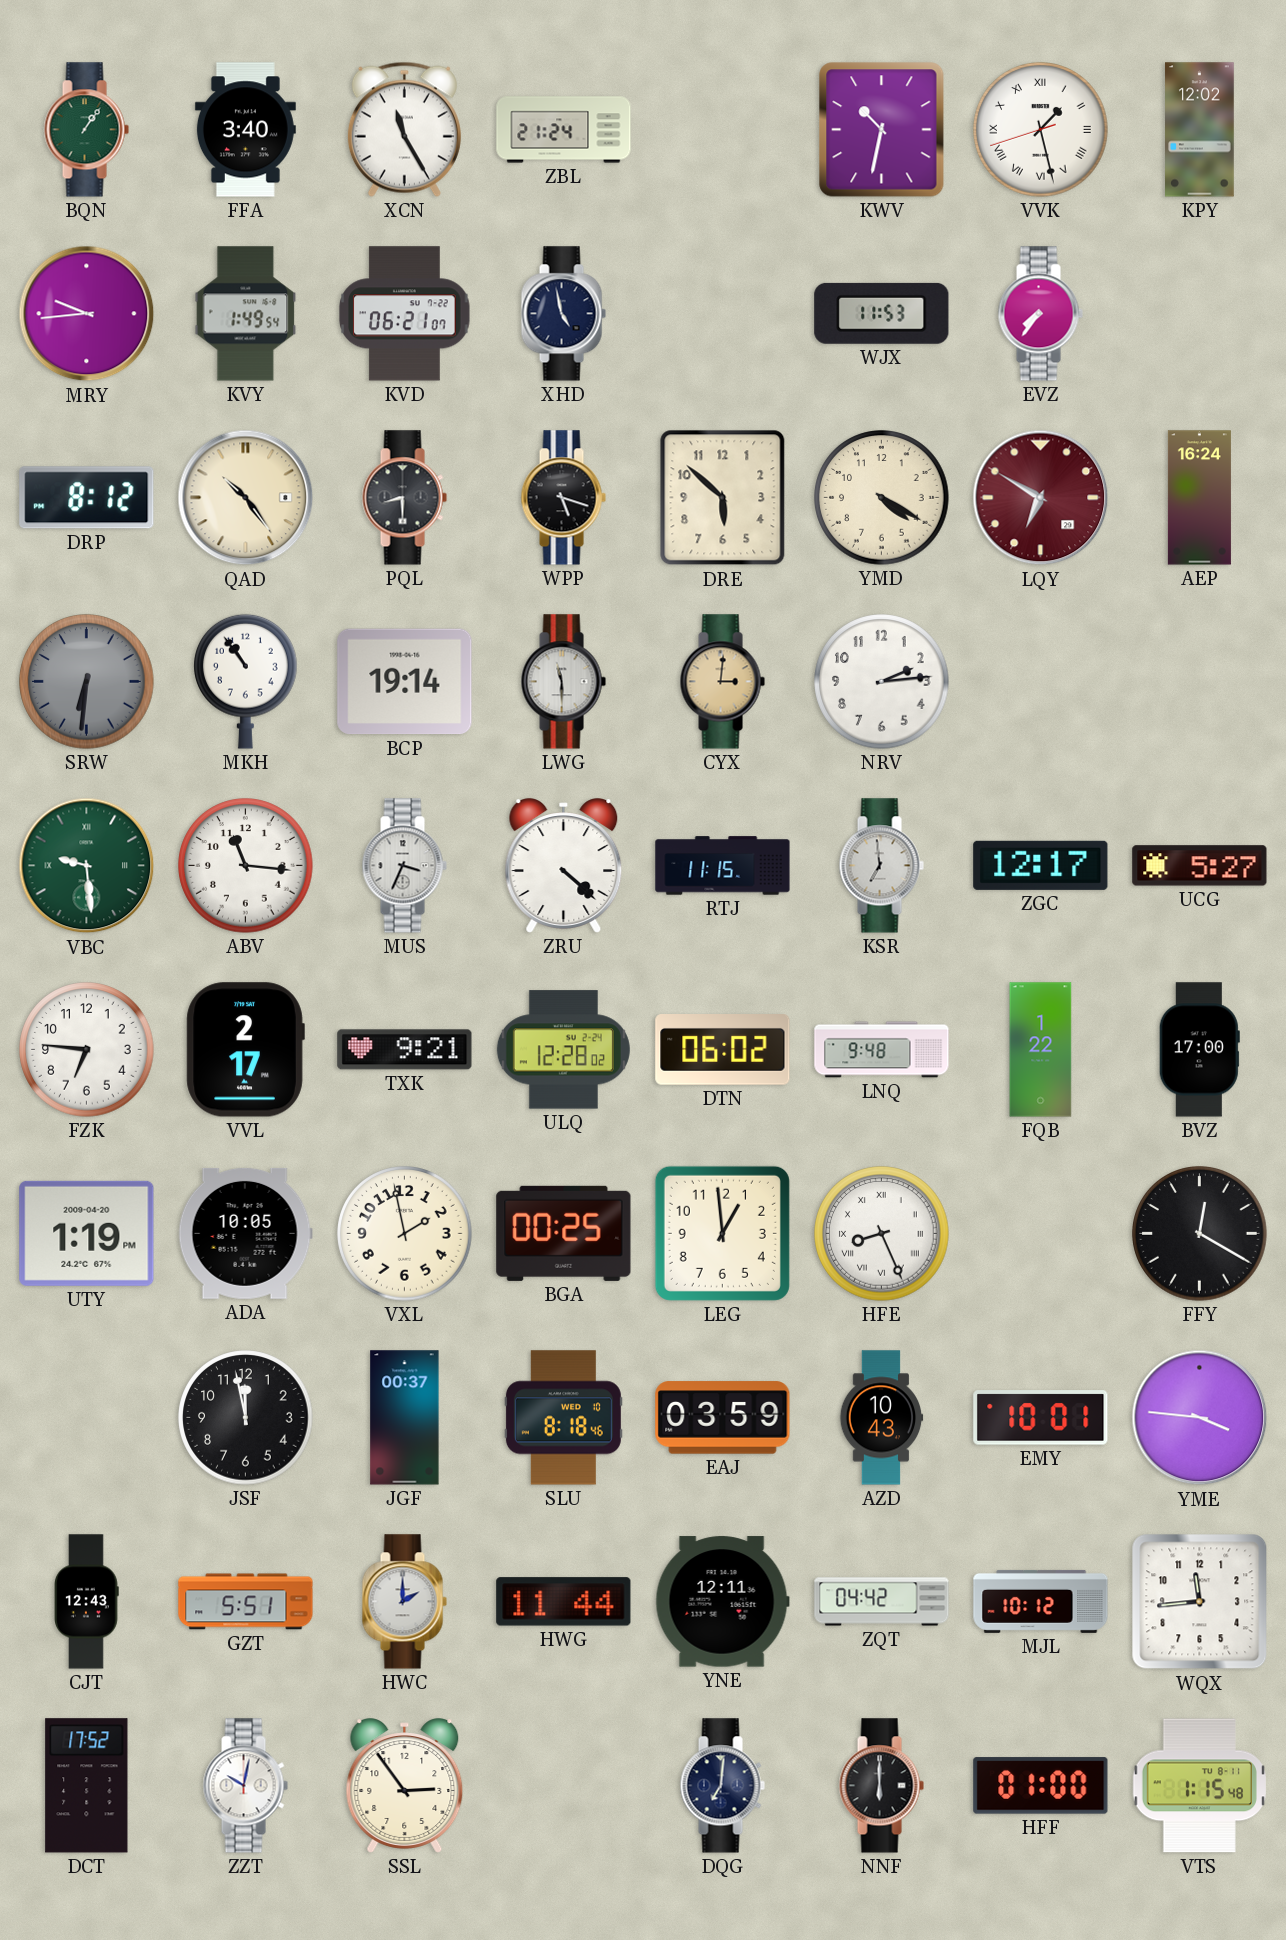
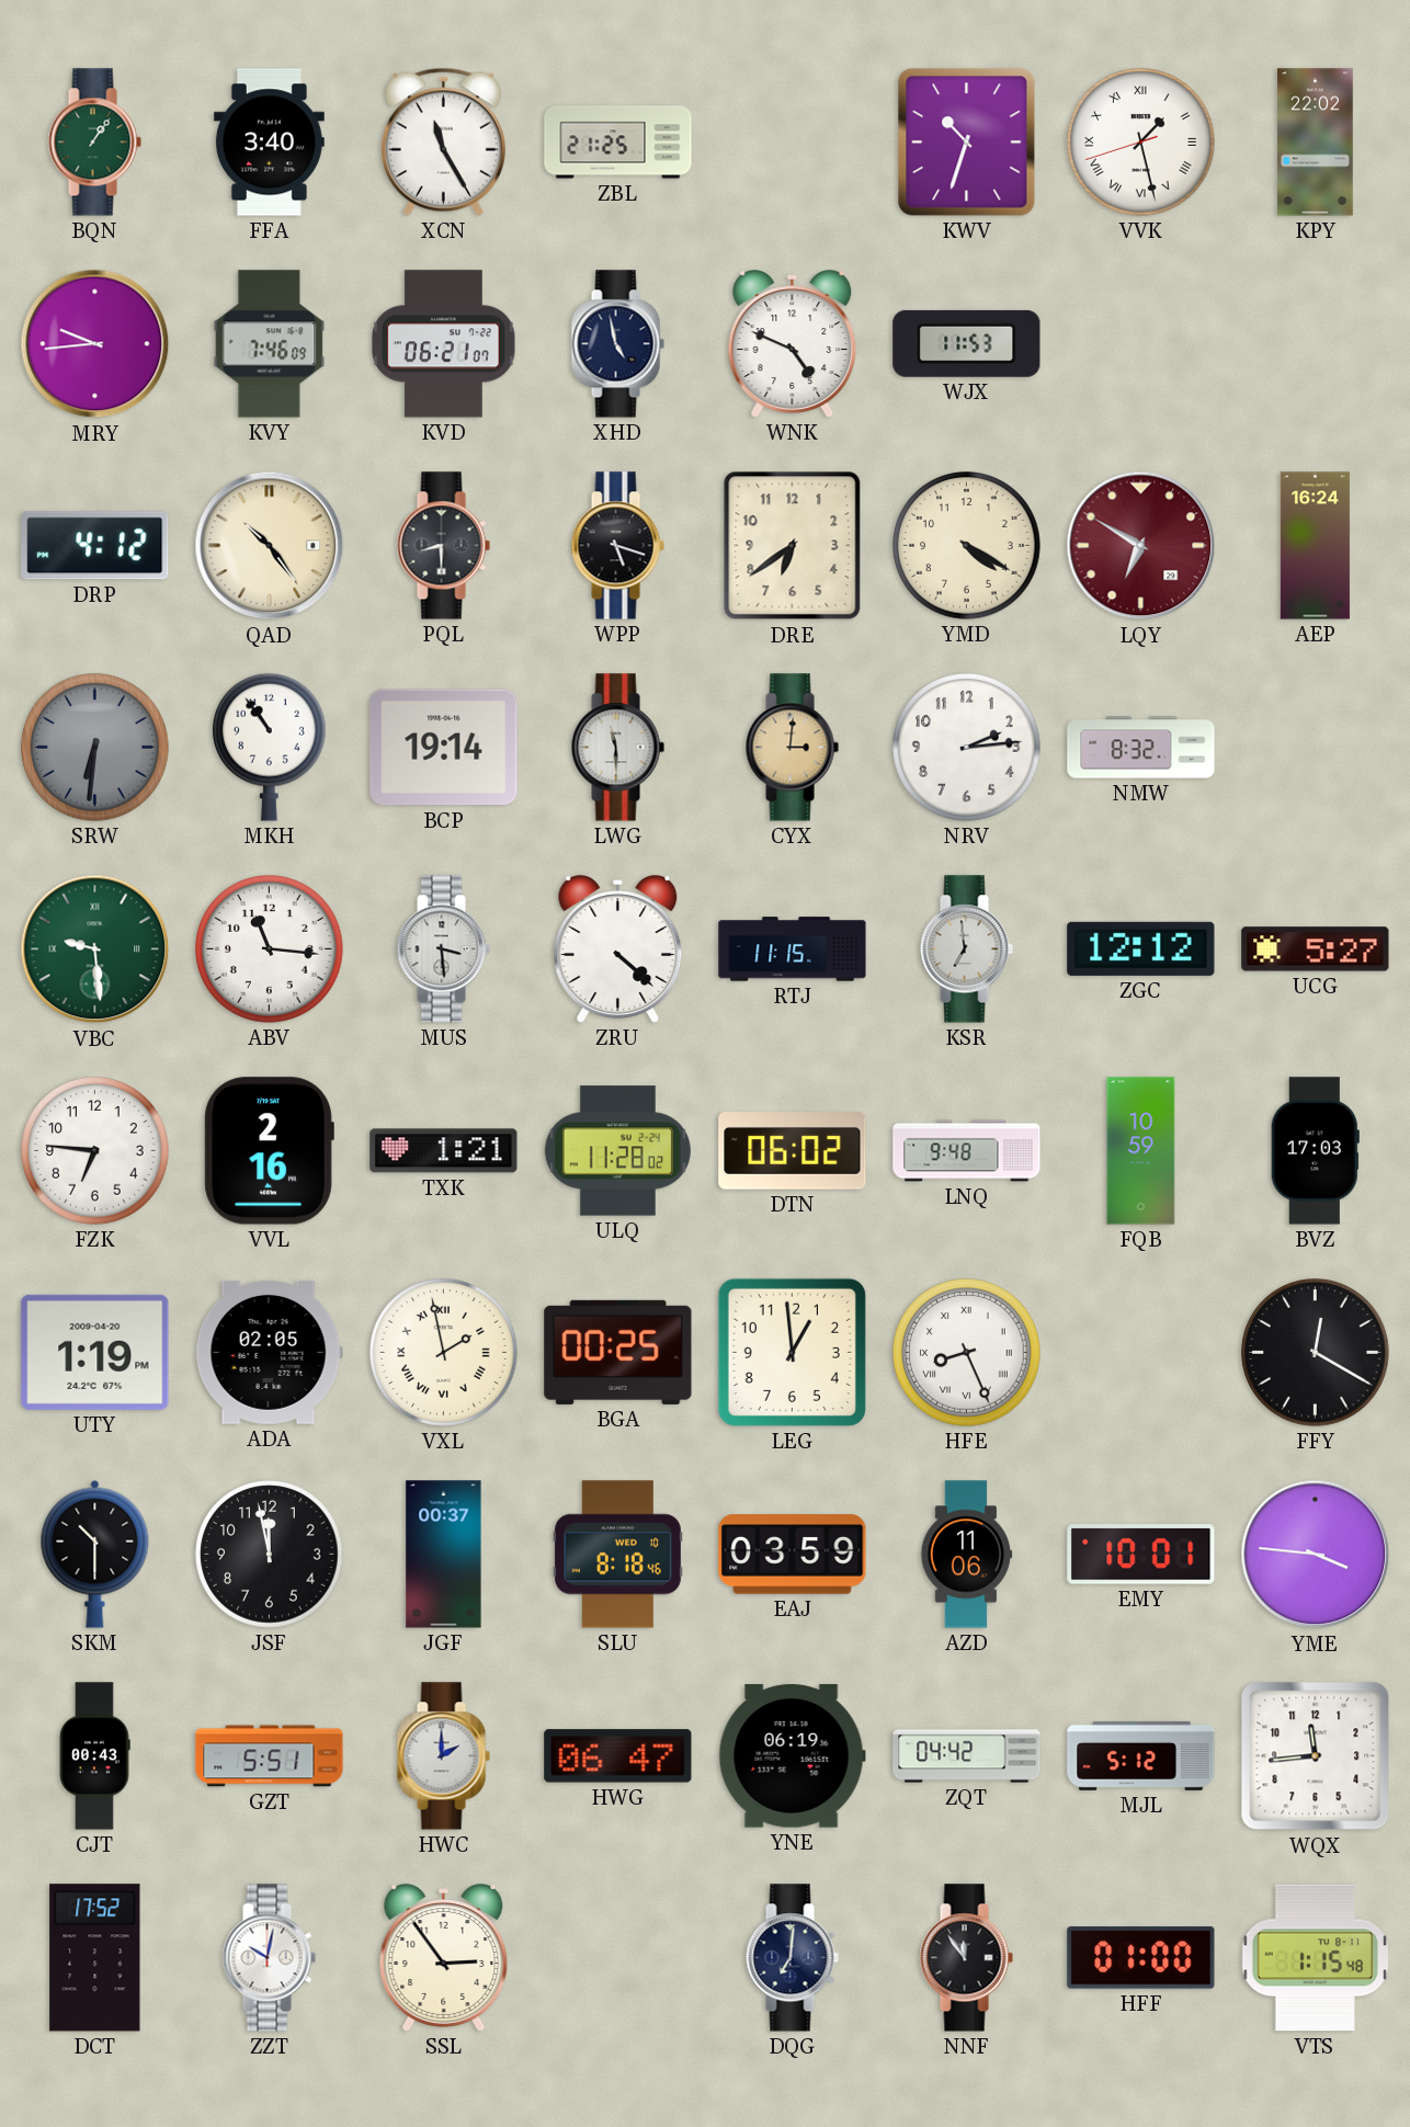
ZBL: 21:24 -> 21:25
KWV: 10:32 -> 10:33
KPY: 12:02 -> 22:02
KVY: 1:49 -> 7:46
WNK: none -> 4:49
EVZ: 7:36 -> none
DRP: 8:12 -> 4:12
DRE: 5:52 -> 6:39
NMW: none -> 8:32
MUS: 3:34 -> 3:29
ZGC: 12:17 -> 12:12
VVL: 2:17 -> 2:16
TXK: 9:21 -> 1:21
ULQ: 12:28 -> 11:28
FQB: 1:22 -> 10:59
BVZ: 17:00 -> 17:03
ADA: 10:05 -> 02:05
VXL numerals: Arabic -> Roman
SKM: none -> 10:30
AZD: 10:43 -> 11:06
CJT: 12:43 -> 00:43
HWG: 11:44 -> 06:47
YNE: 12:11 -> 06:19
MJL: 10:12 -> 5:12
NNF: 6:00 -> 11:54
